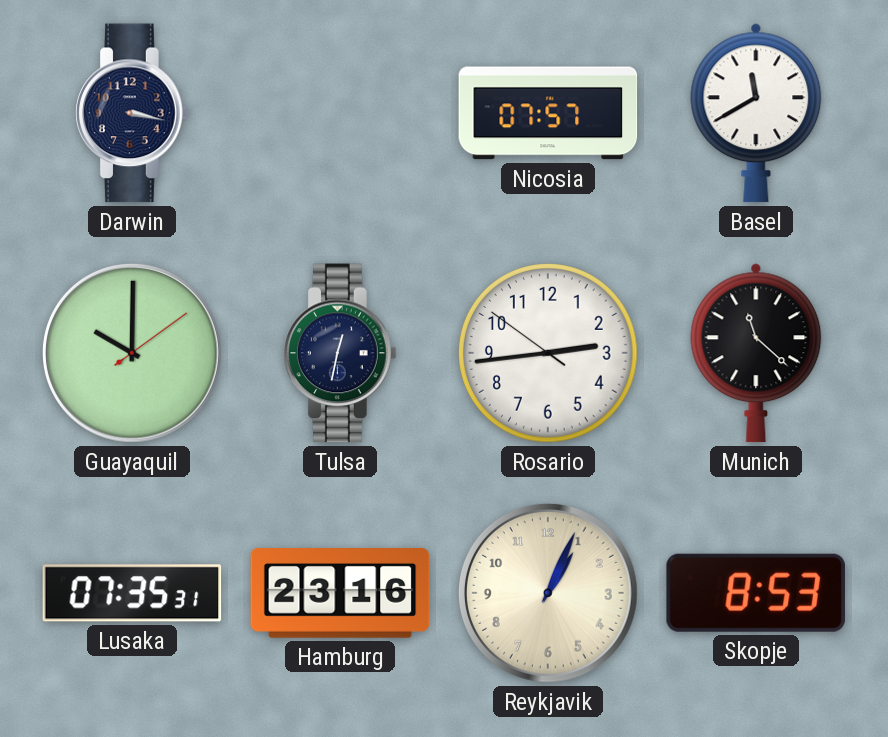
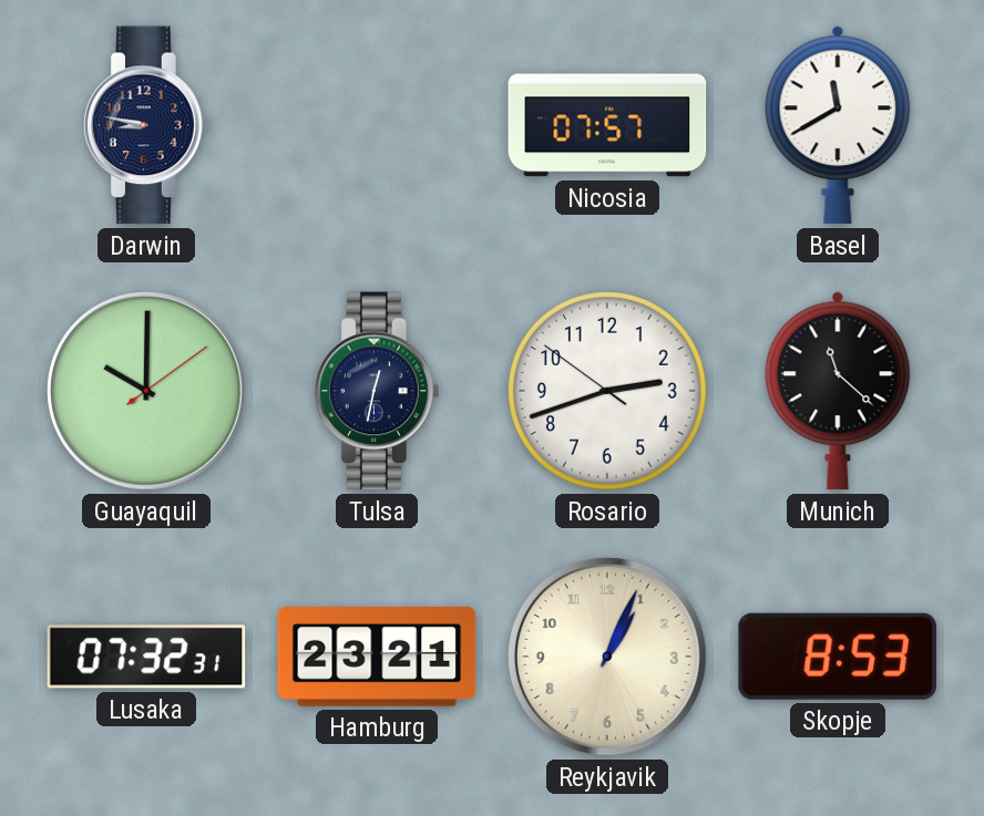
Darwin: 3:17 -> 8:47
Rosario: 2:43 -> 2:41
Lusaka: 07:35 -> 07:32
Hamburg: 23:16 -> 23:21
